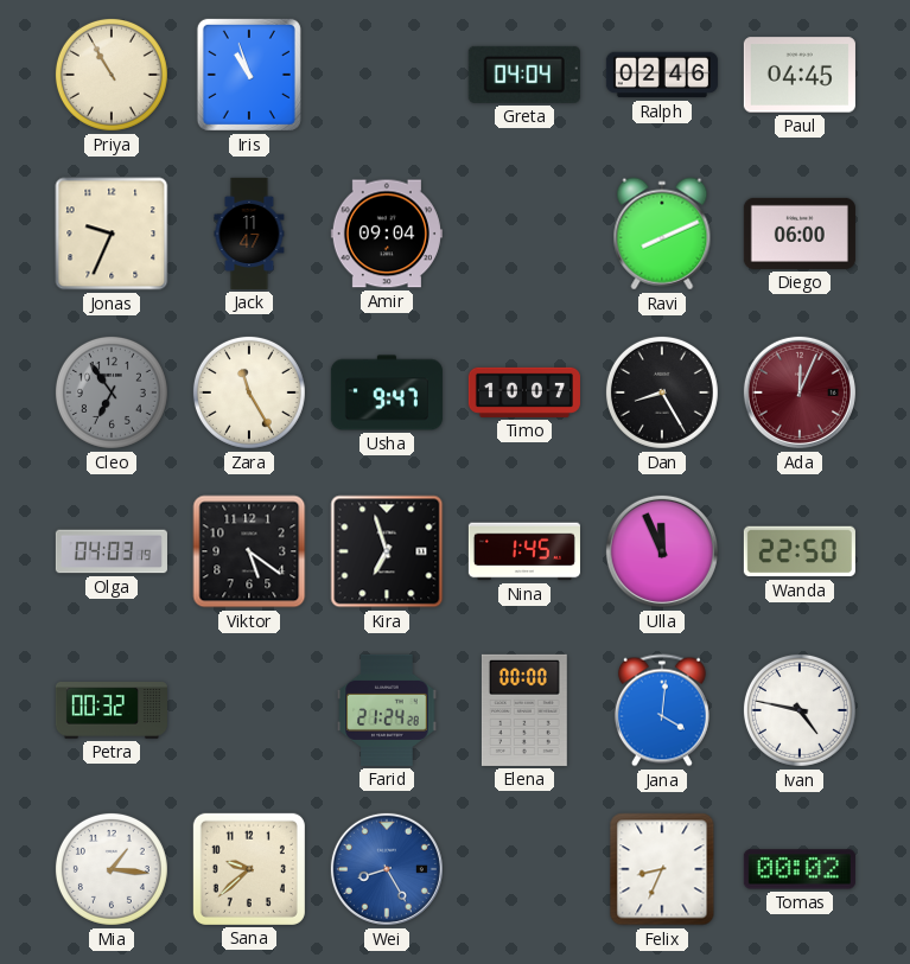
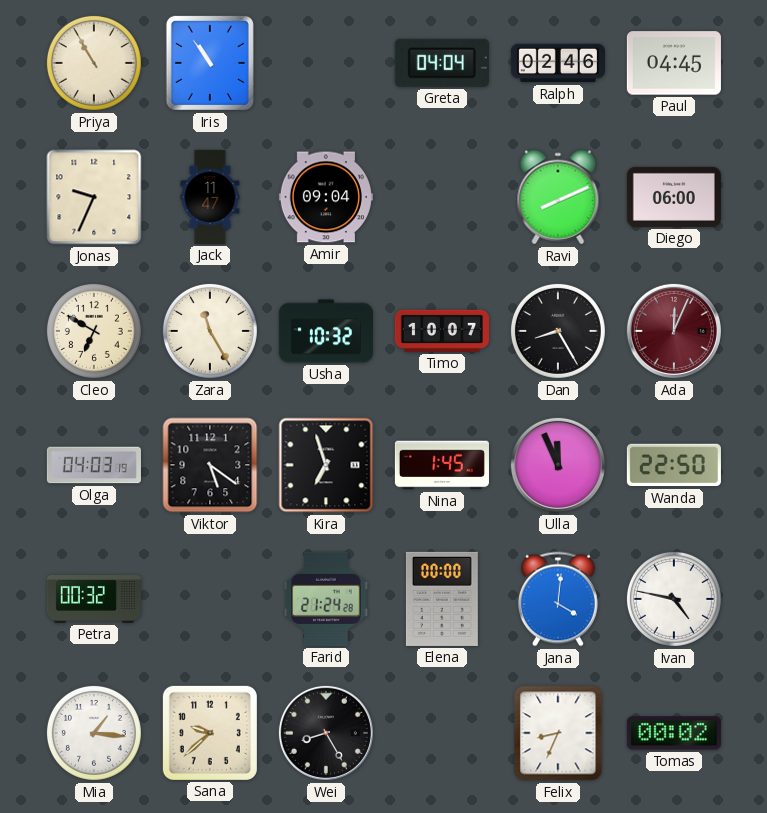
Iris: 10:57 -> 10:54
Cleo: 6:54 -> 6:50
Cleo dial: grey -> cream
Usha: 9:47 -> 10:32
Wei dial: blue -> black
